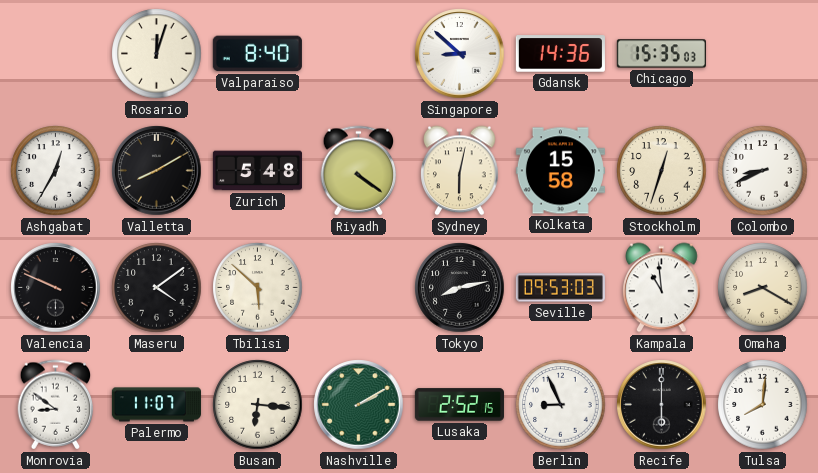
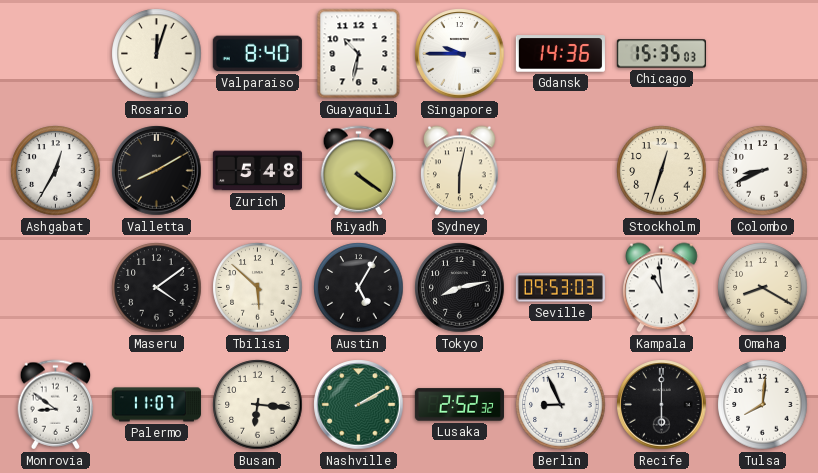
Guayaquil: none -> 10:32
Singapore: 8:52 -> 9:45
Kolkata: 15:58 -> none
Valencia: 9:49 -> none
Austin: none -> 5:05
Lusaka: 2:52:15 -> 2:52:32
